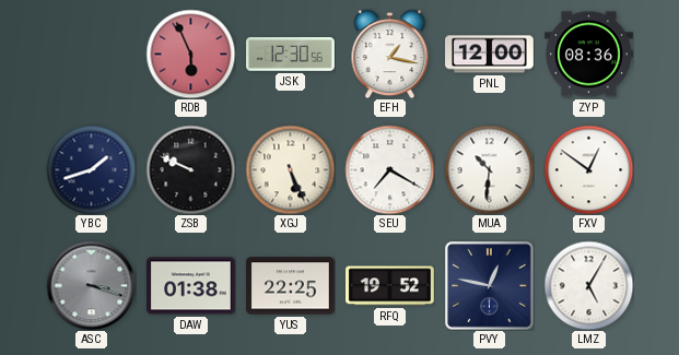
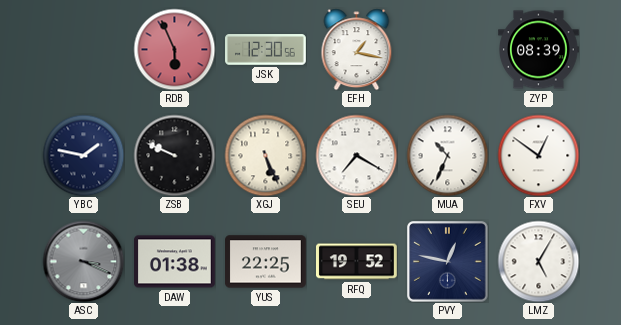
PNL: 12:00 -> none
ZYP: 08:36 -> 08:39
YBC: 1:42 -> 1:47
MUA: 10:31 -> 10:34
ASC: 3:18 -> 3:19
